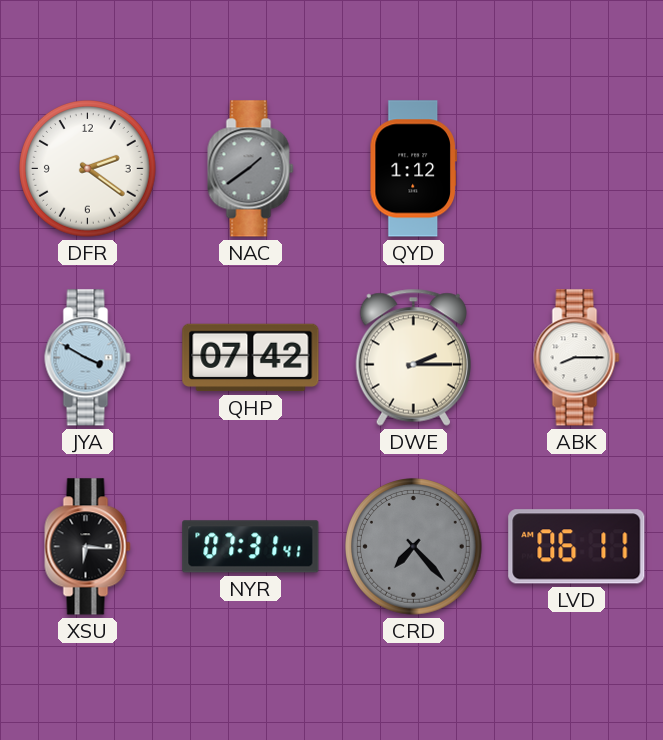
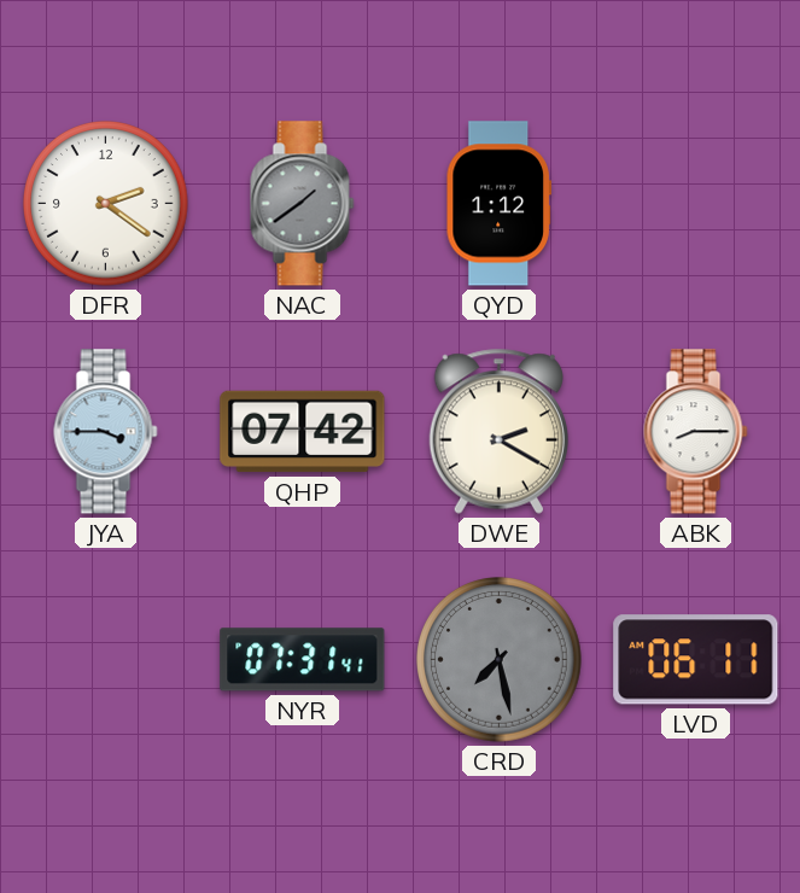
JYA: 3:50 -> 3:45
DWE: 2:15 -> 2:20
XSU: 6:16 -> none
CRD: 7:23 -> 7:28
